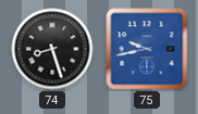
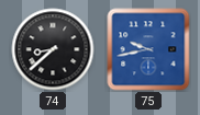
74: 8:27 -> 8:38
